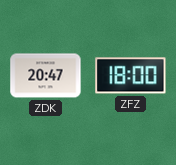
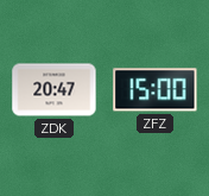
ZFZ: 18:00 -> 15:00
